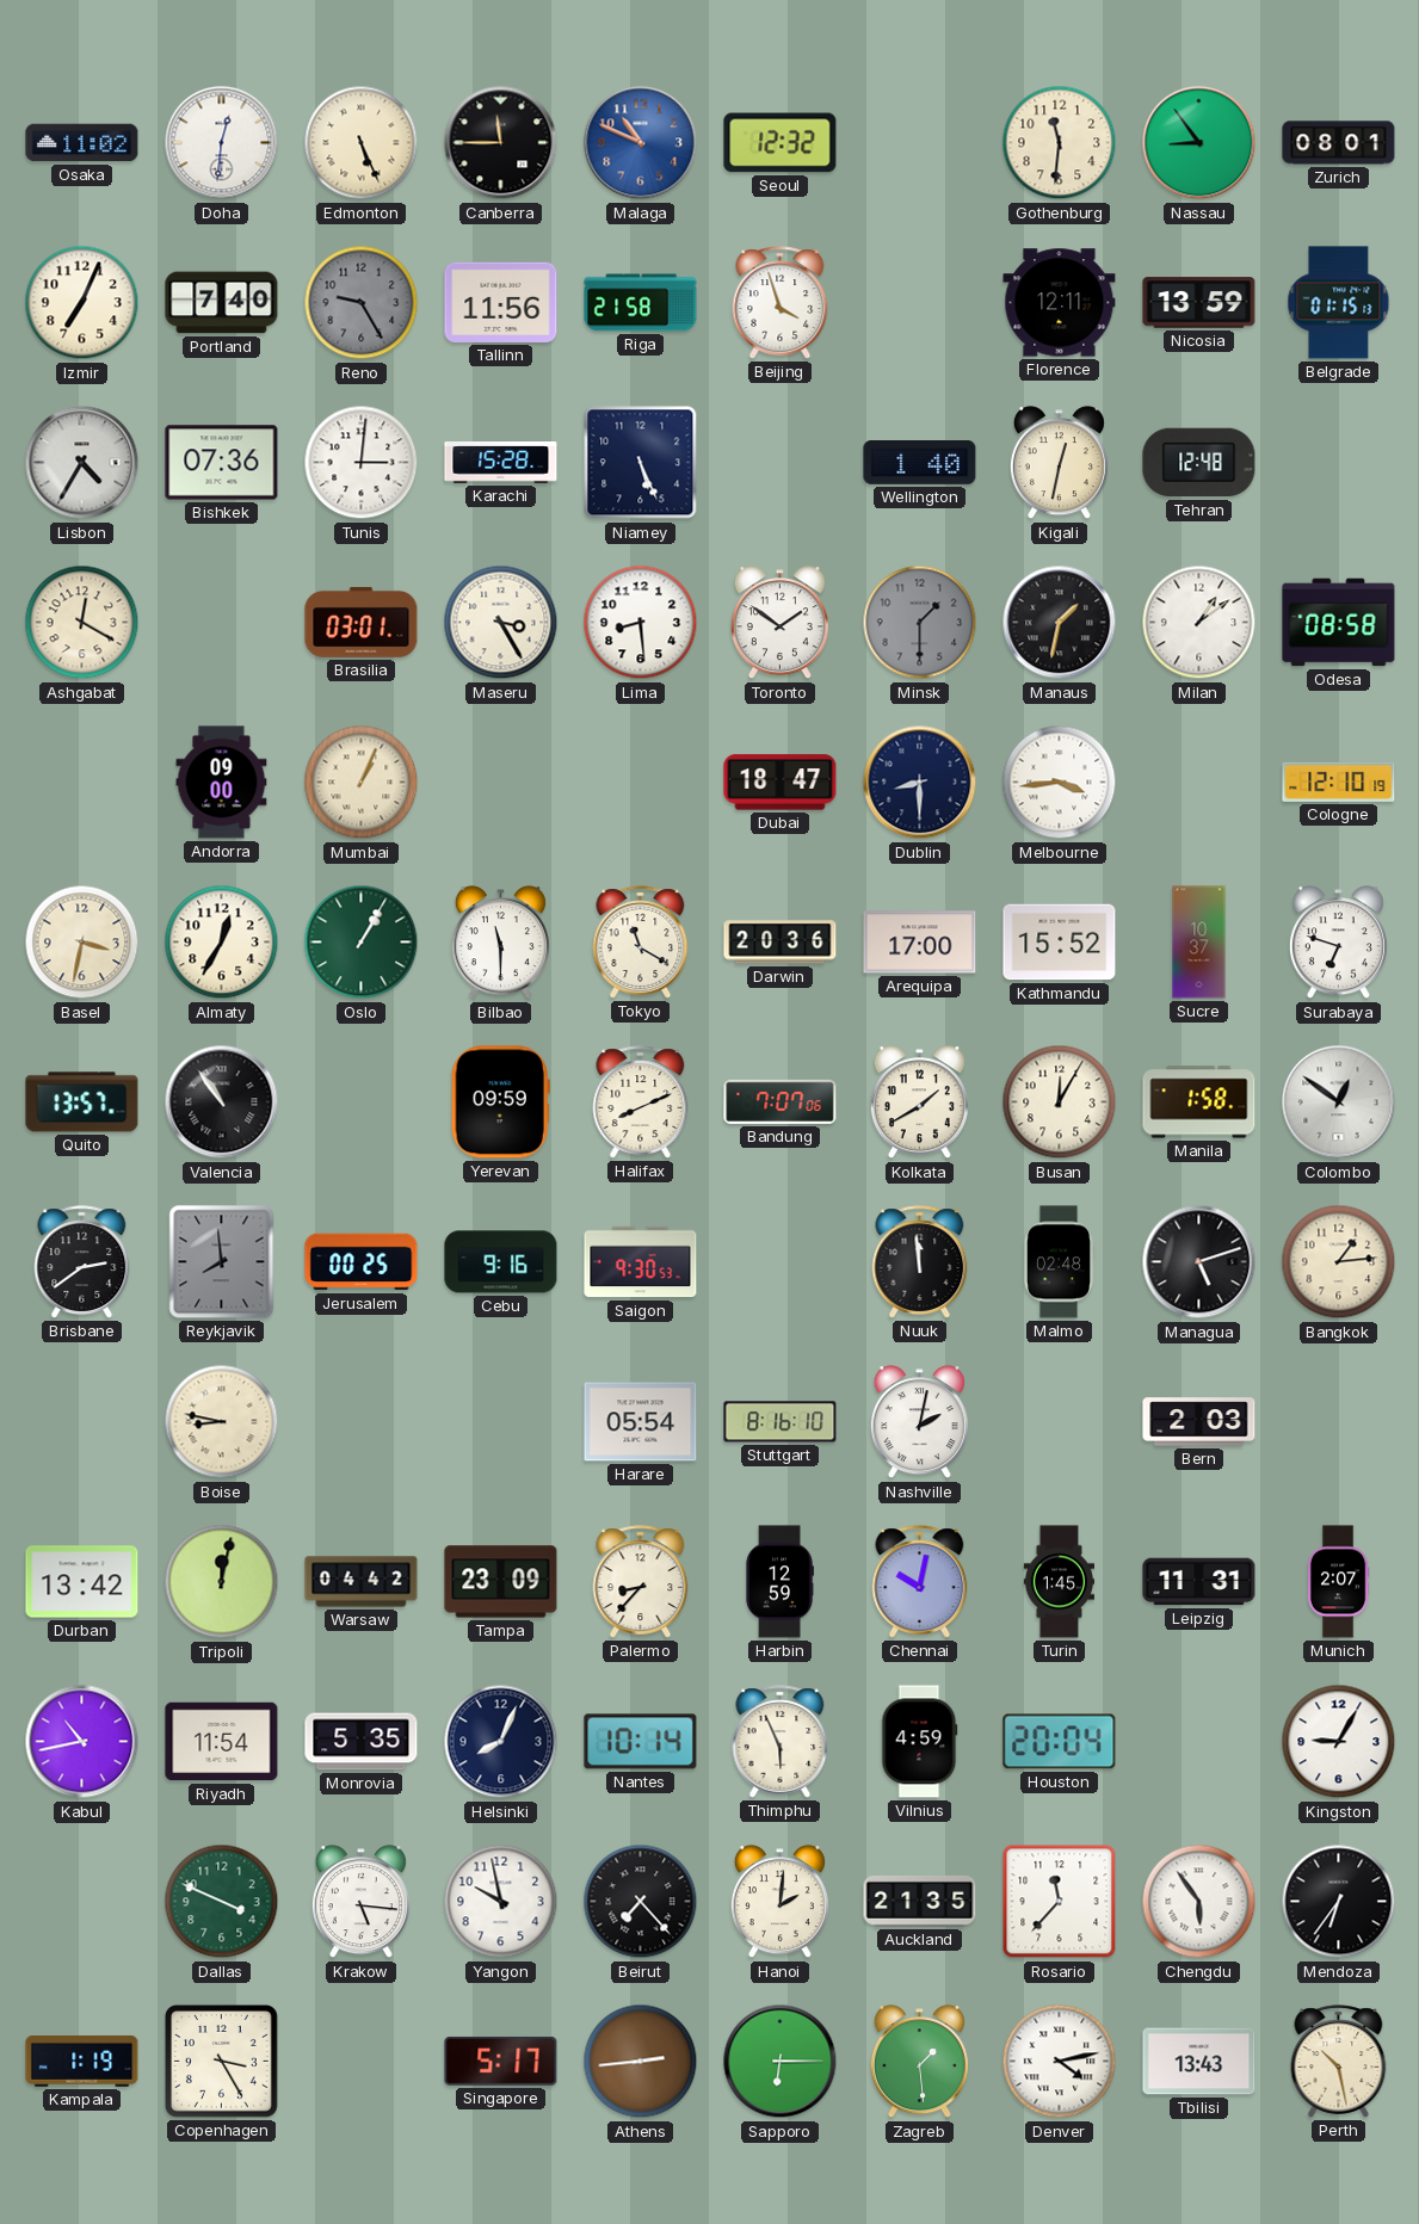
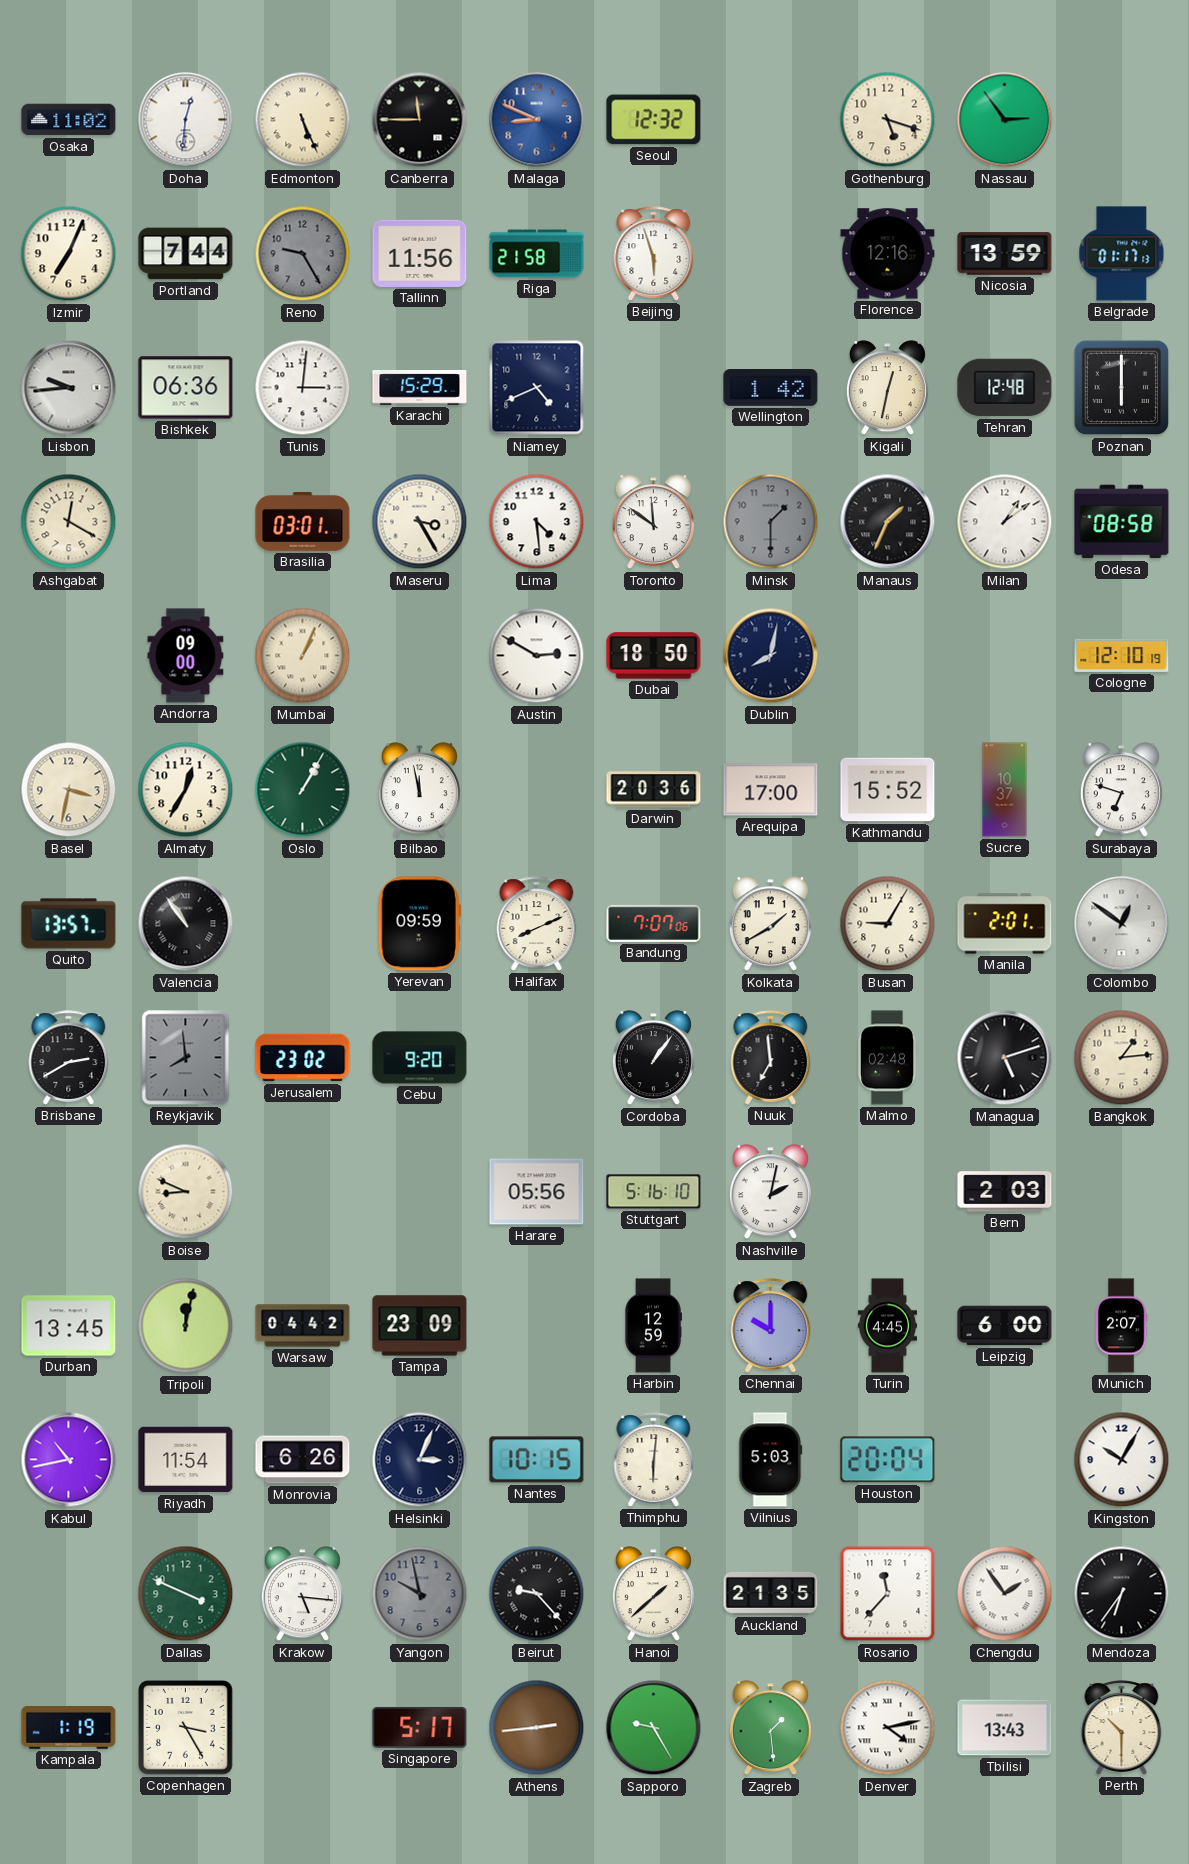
Malaga: 10:49 -> 8:49
Gothenburg: 11:31 -> 5:18
Nassau: 8:54 -> 2:54
Zurich: 08:01 -> none
Portland: 7:40 -> 7:44
Beijing: 3:57 -> 5:57
Florence: 12:11 -> 12:16
Belgrade: 01:15 -> 01:17
Lisbon: 4:35 -> 9:44
Bishkek: 07:36 -> 06:36
Karachi: 15:28 -> 15:29
Niamey: 5:26 -> 4:41
Wellington: 1:40 -> 1:42
Poznan: none -> 6:00
Lima: 8:29 -> 4:29
Toronto: 1:51 -> 11:51
Manaus: 1:32 -> 1:34
Austin: none -> 2:50
Dubai: 18:47 -> 18:50
Dublin: 8:30 -> 8:02
Melbourne: 3:44 -> none
Bilbao: 11:30 -> 11:58
Tokyo: 11:20 -> none
Busan: 12:05 -> 9:05
Manila: 1:58 -> 2:01
Brisbane: 2:39 -> 2:40
Jerusalem: 00:25 -> 23:02
Cebu: 9:16 -> 9:20
Saigon: 9:30 -> none
Cordoba: none -> 1:06
Nuuk: 11:59 -> 6:59
Boise: 8:47 -> 8:49
Harare: 05:54 -> 05:56
Stuttgart: 8:16 -> 5:16
Durban: 13:42 -> 13:45
Palermo: 8:37 -> none
Chennai: 10:02 -> 10:00
Turin: 1:45 -> 4:45
Leipzig: 11:31 -> 6:00
Monrovia: 5:35 -> 6:26
Helsinki: 8:04 -> 3:04
Nantes: 10:14 -> 10:15
Thimphu: 5:56 -> 6:01
Vilnius: 4:59 -> 5:03
Kingston: 9:05 -> 10:05
Yangon dial: white -> grey
Beirut: 7:23 -> 9:23
Hanoi: 2:01 -> 1:38
Chengdu: 5:54 -> 1:54
Sapporo: 6:15 -> 9:25
Perth: 10:28 -> 10:30
